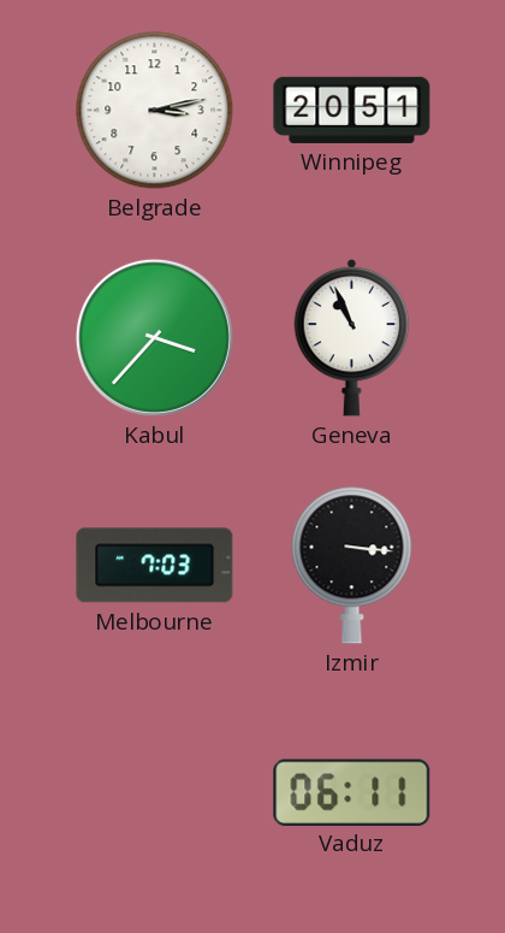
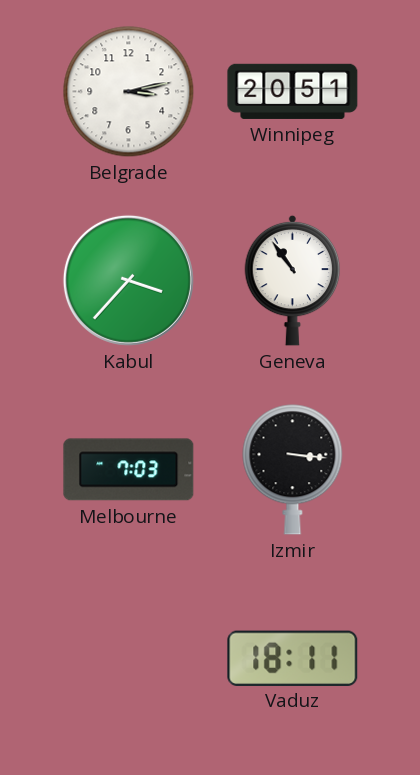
Geneva: 10:56 -> 10:54
Vaduz: 06:11 -> 18:11
